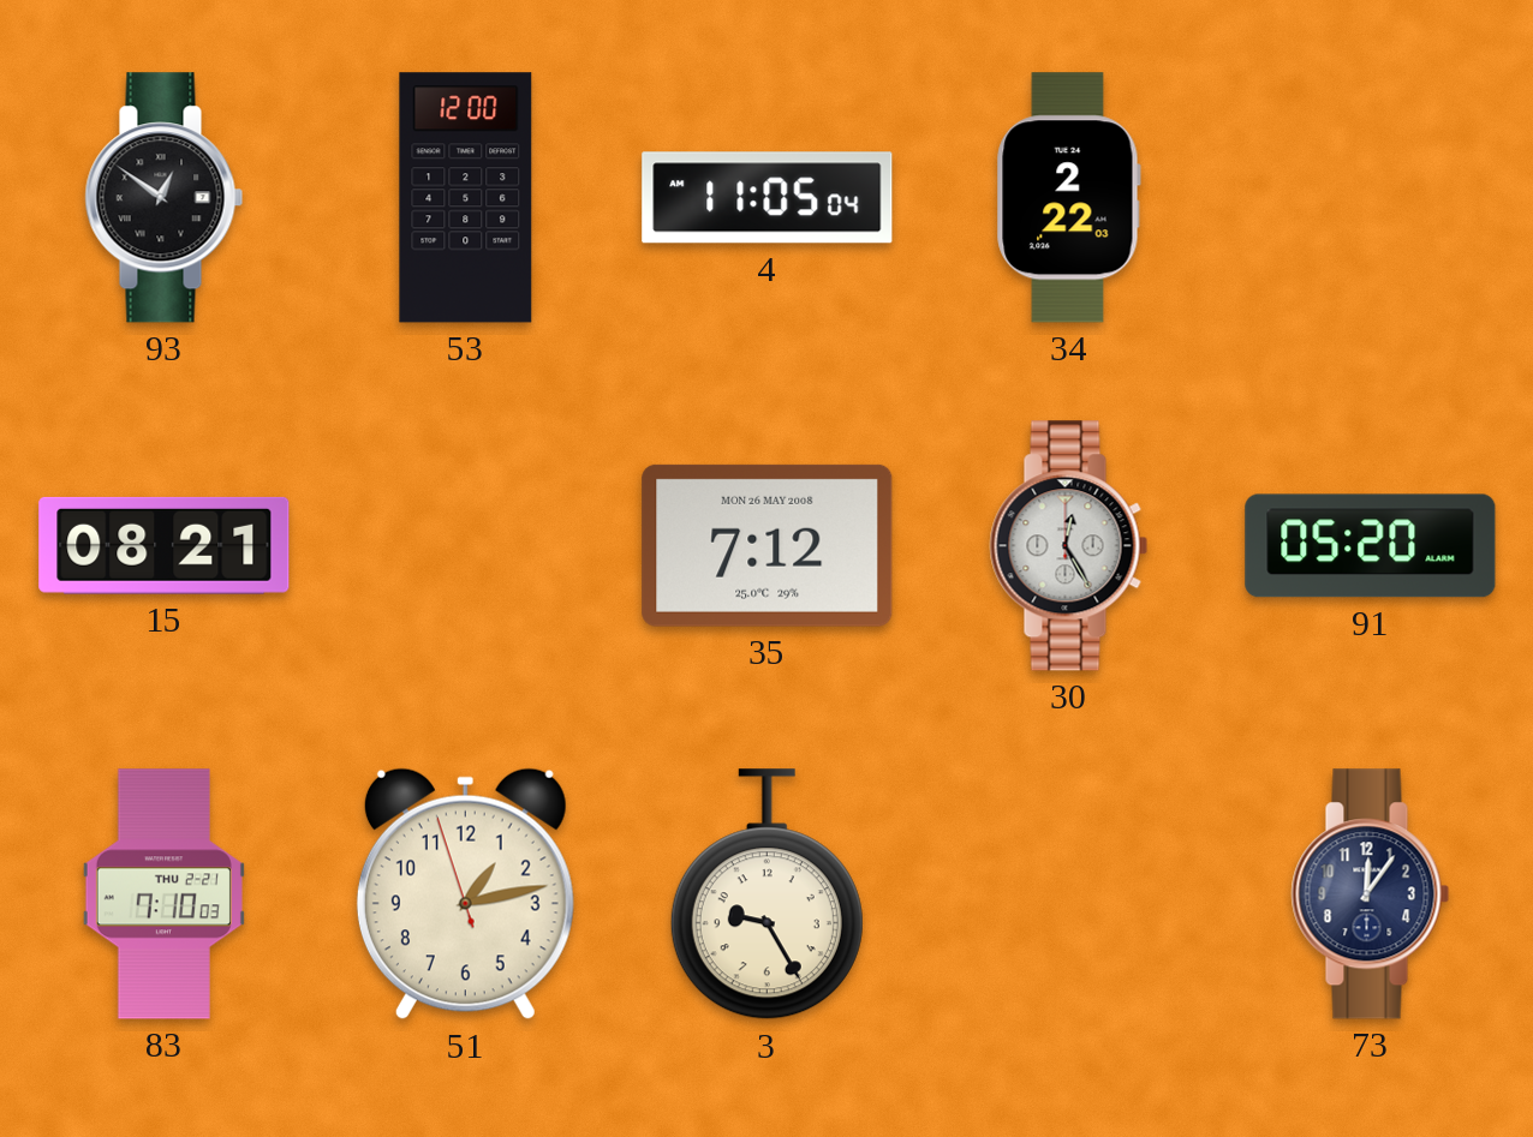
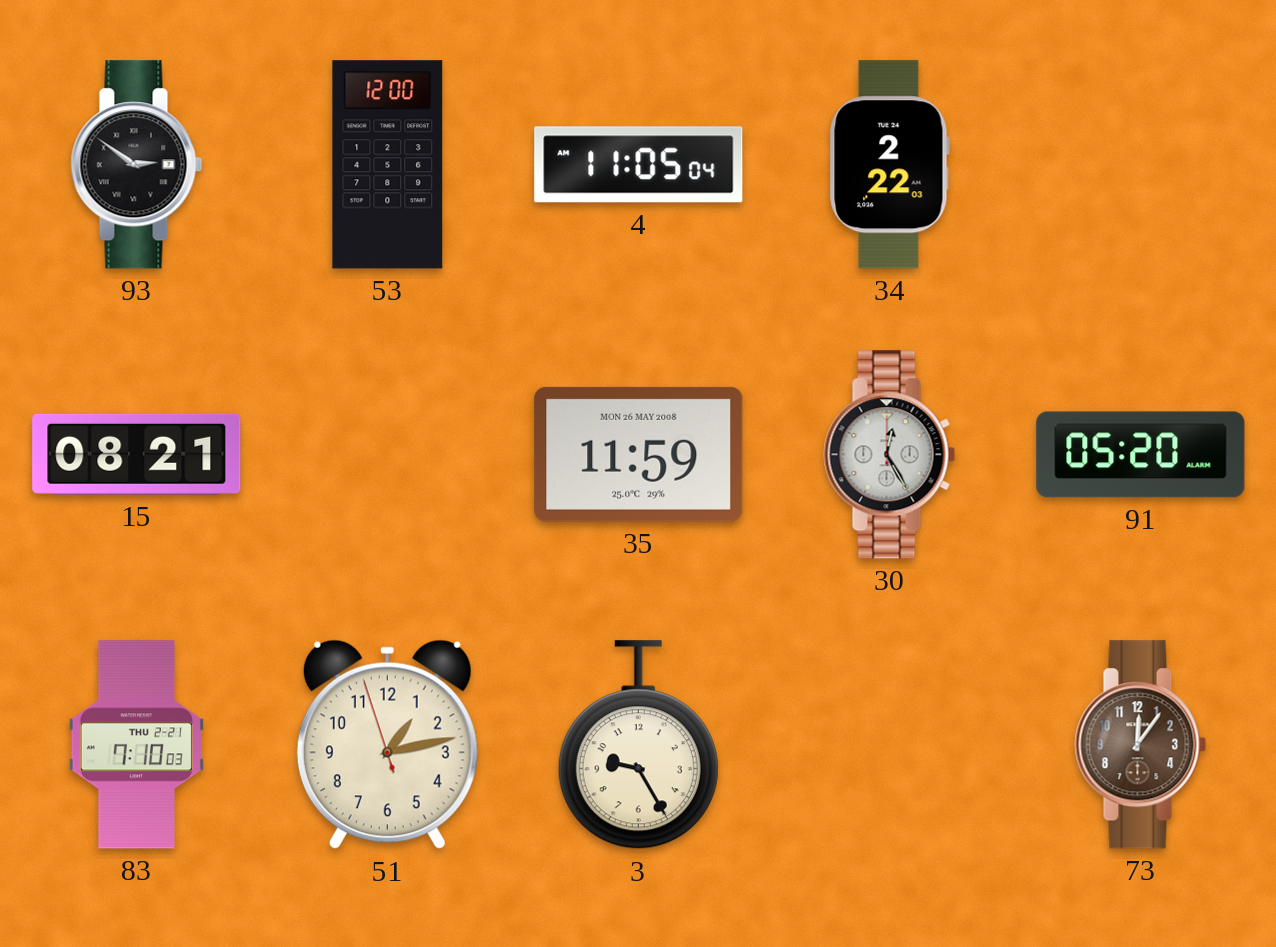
93: 12:51 -> 2:51
35: 7:12 -> 11:59
73 dial: navy -> brown
